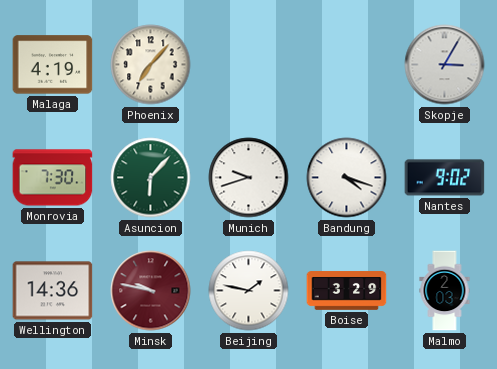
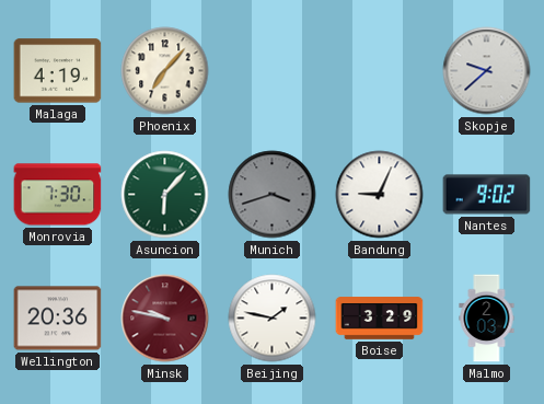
Skopje: 3:05 -> 9:38
Munich: 9:42 -> 3:42
Munich dial: white -> grey
Bandung: 4:18 -> 9:04
Wellington: 14:36 -> 20:36
